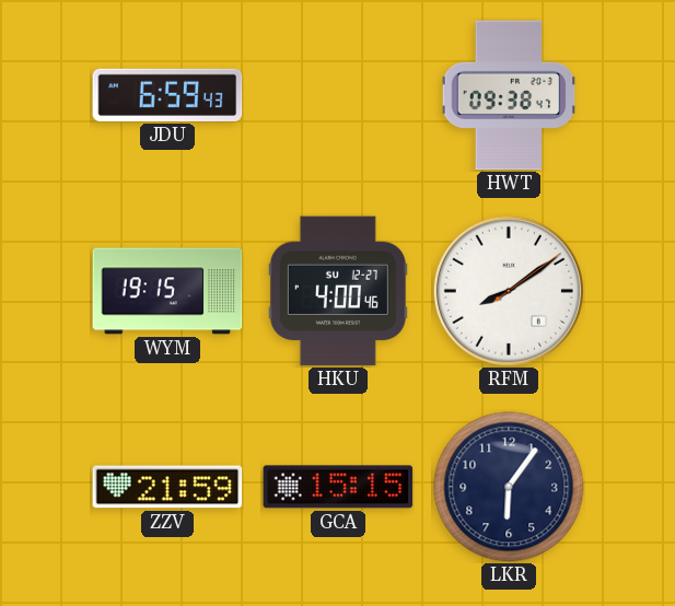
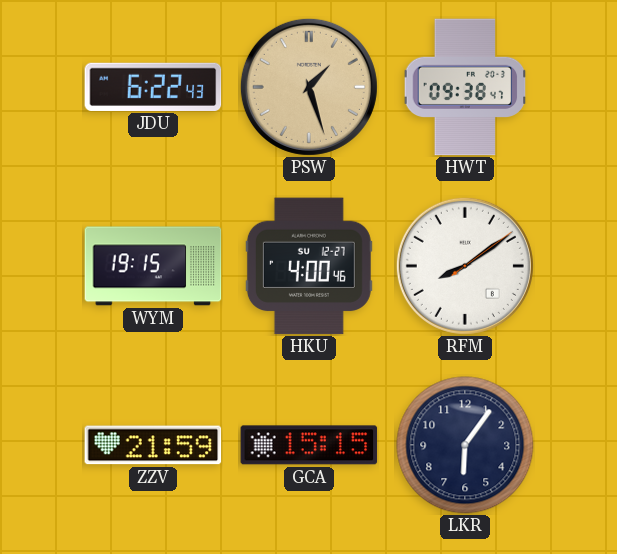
JDU: 6:59 -> 6:22
PSW: none -> 1:27
